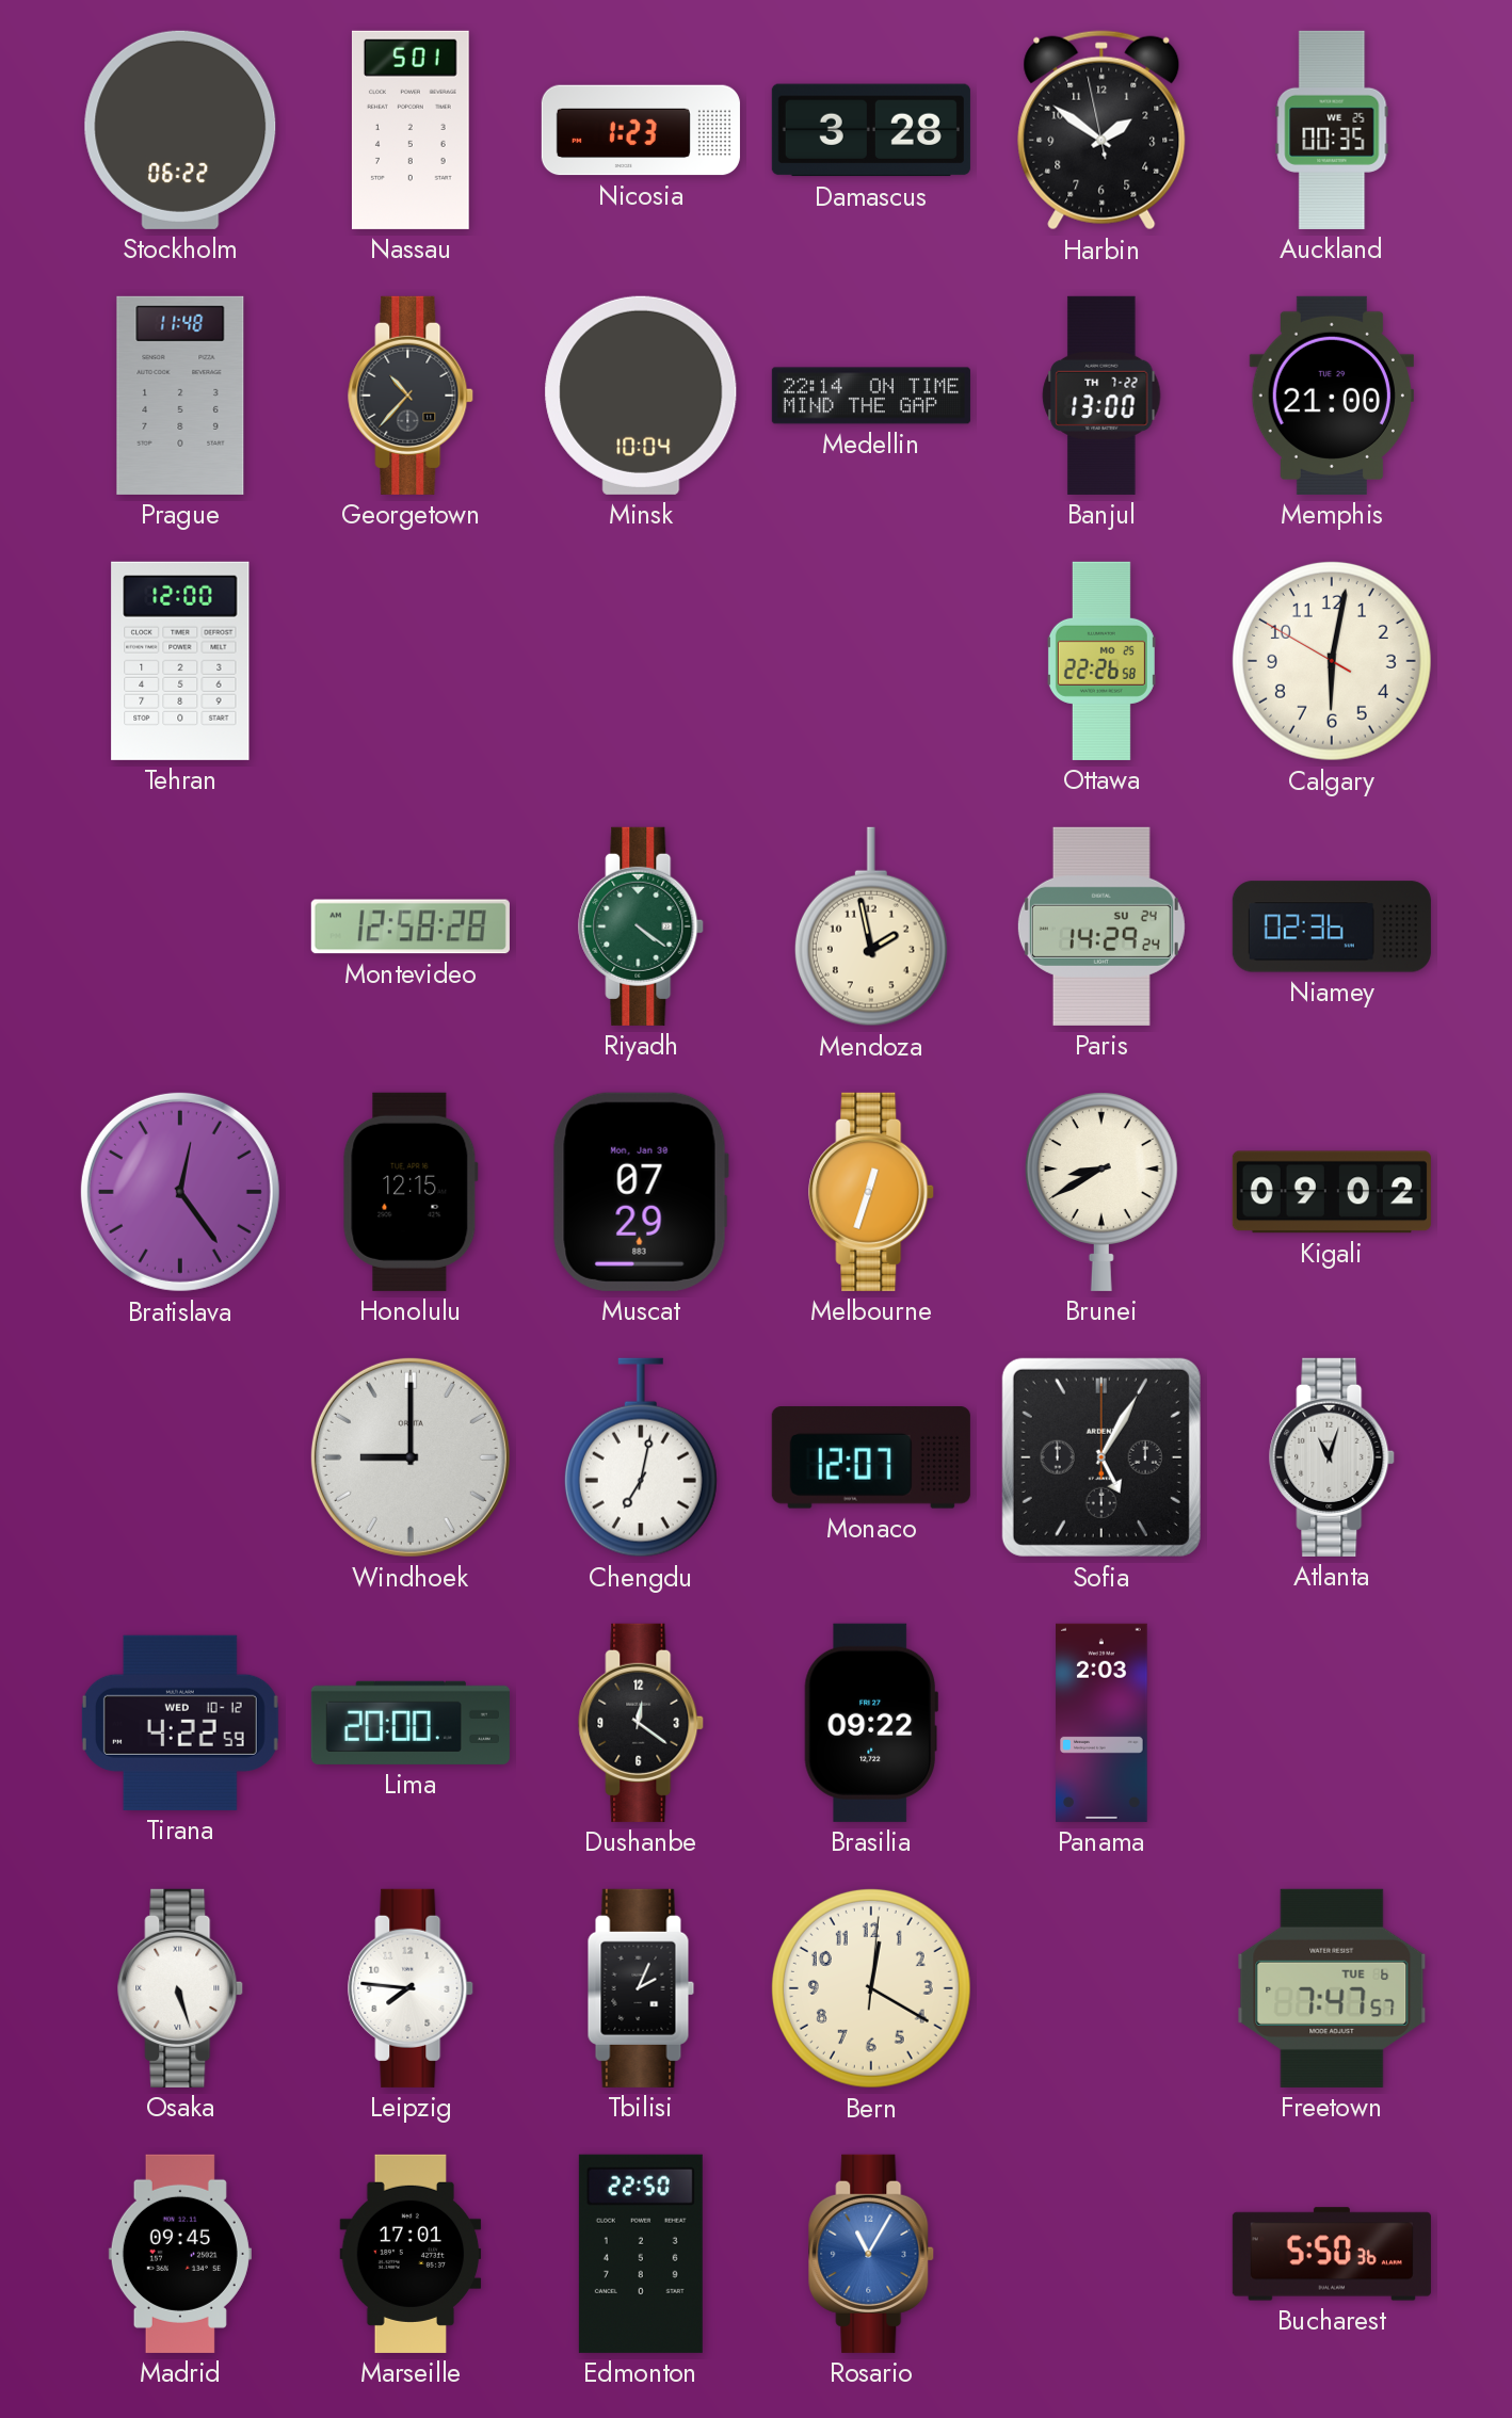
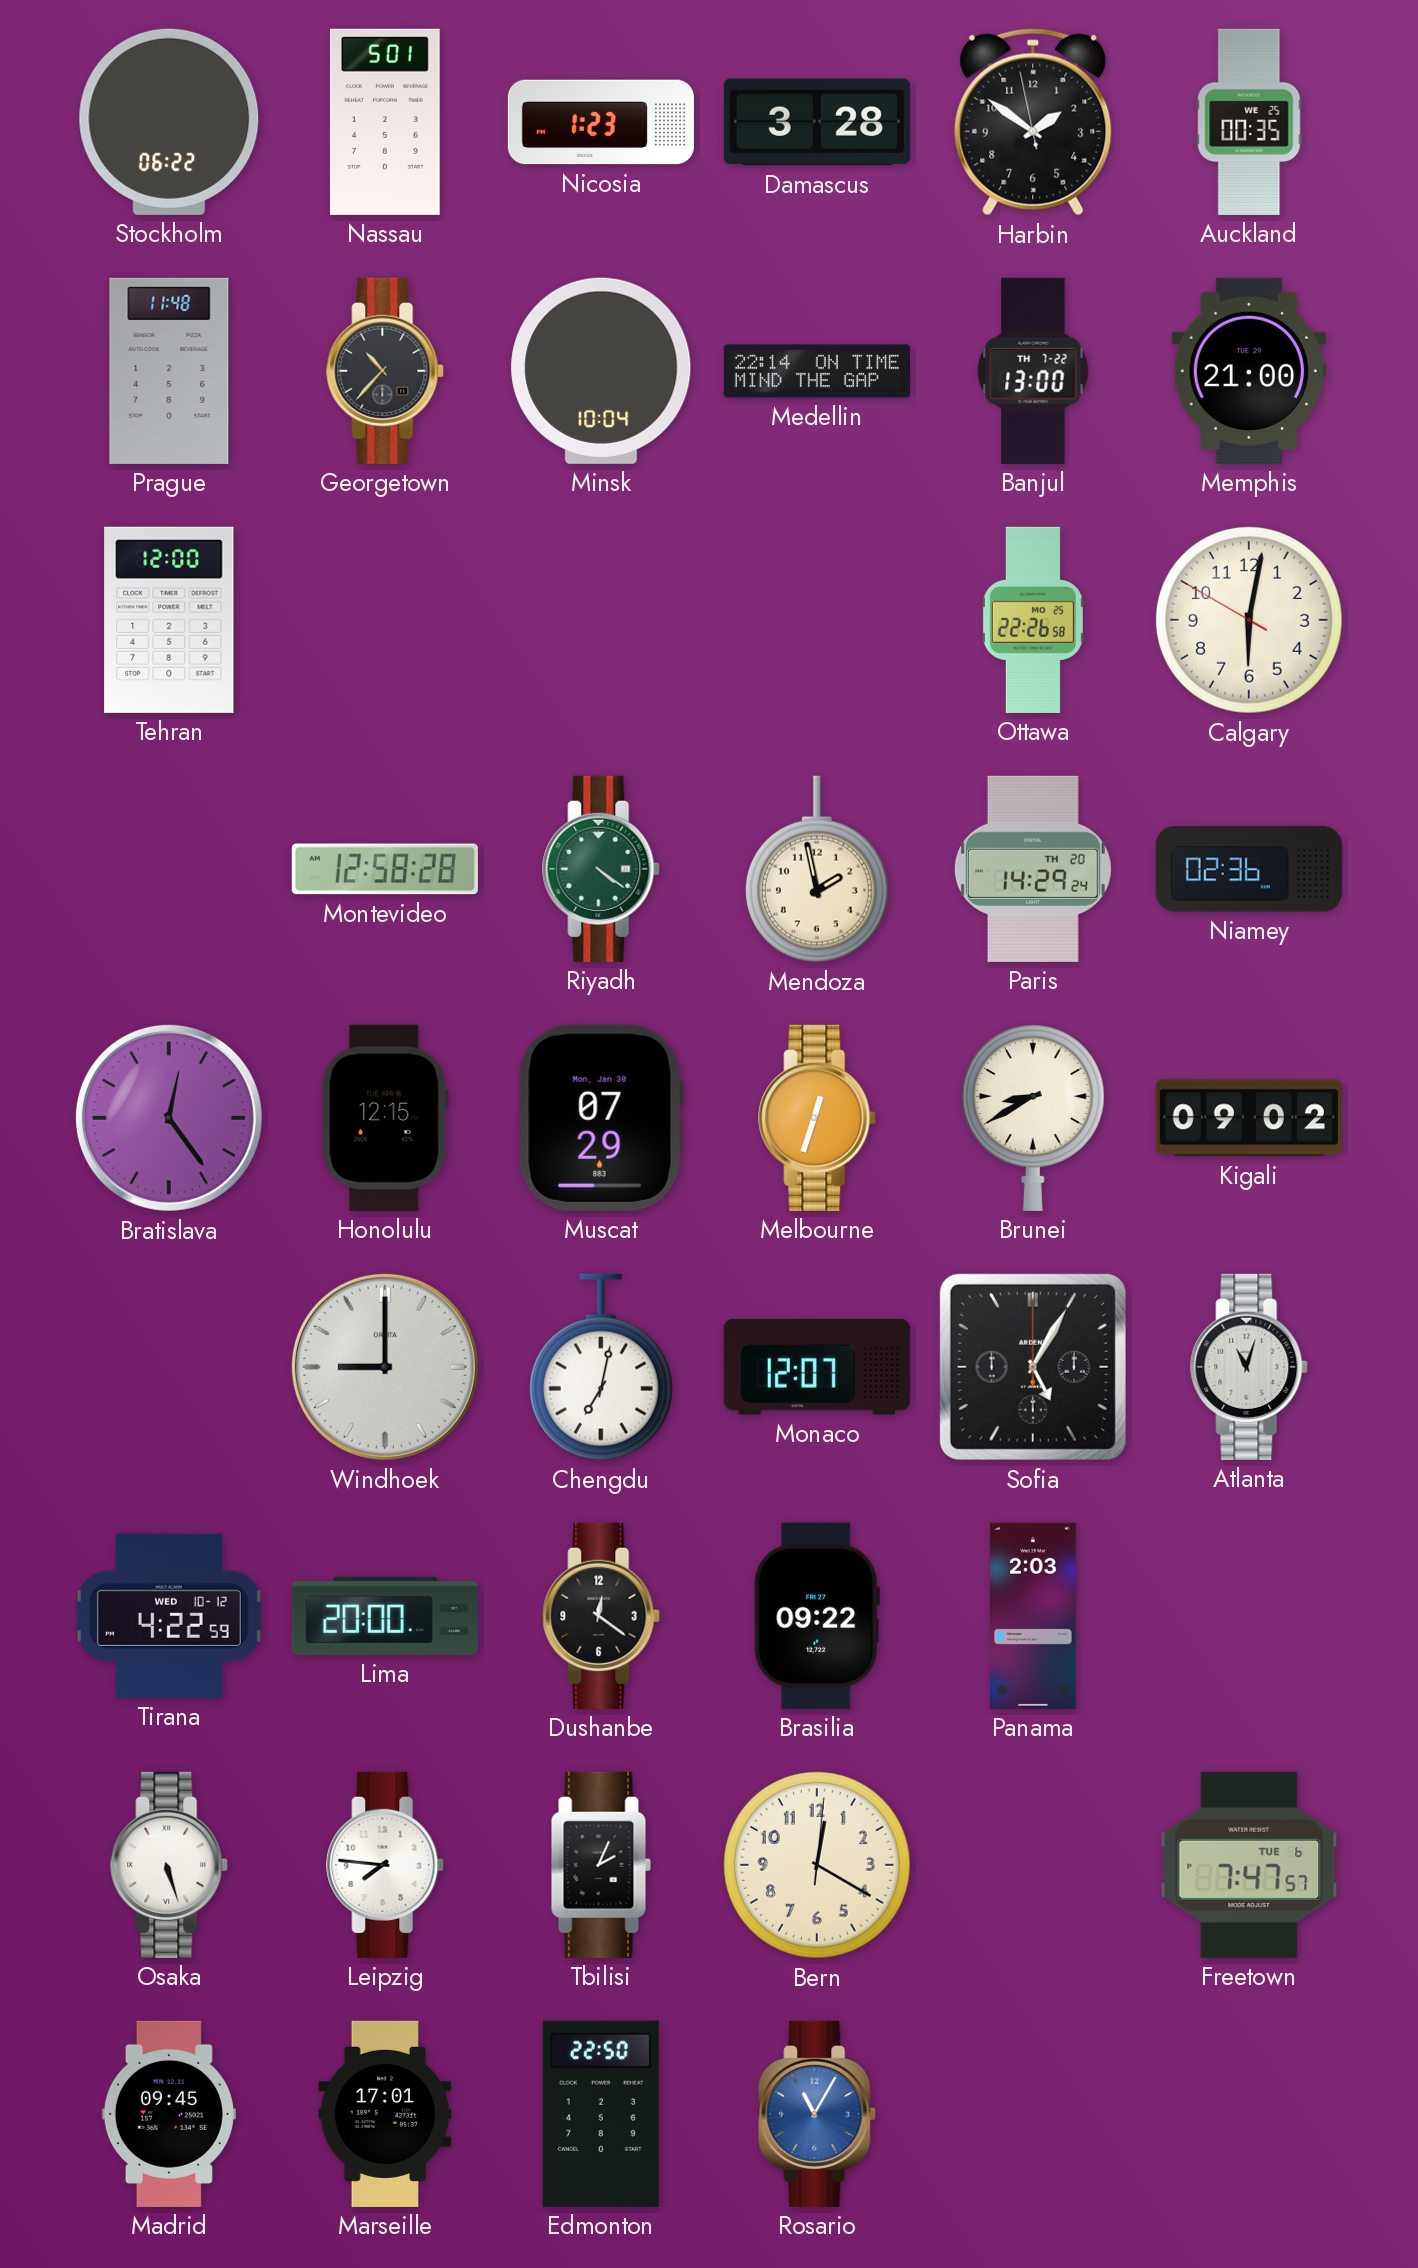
Paris date: SU 24 -> TH 20
Bucharest: 5:50 -> none
